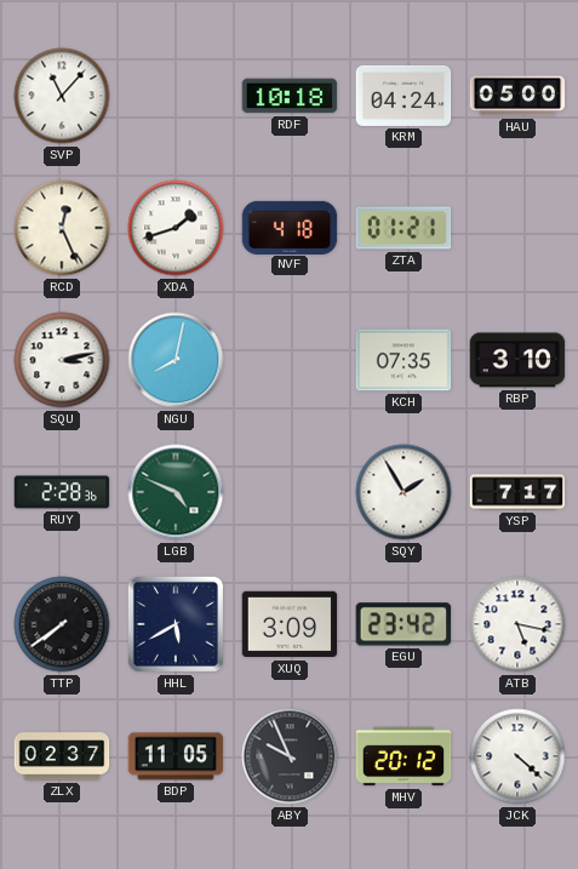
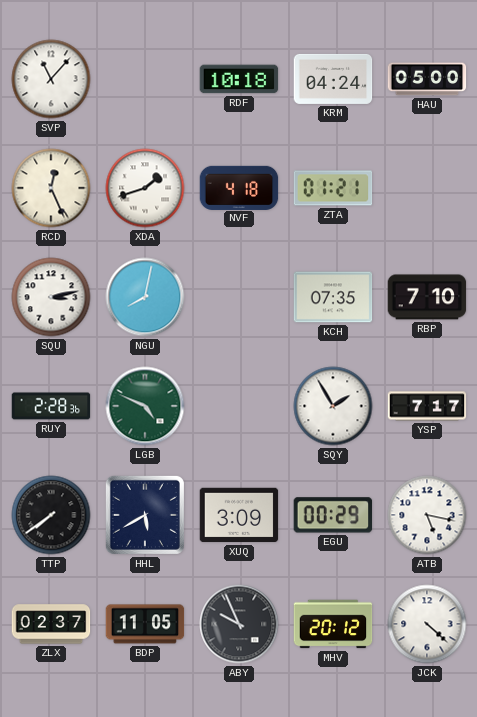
RBP: 3:10 -> 7:10
EGU: 23:42 -> 00:29
